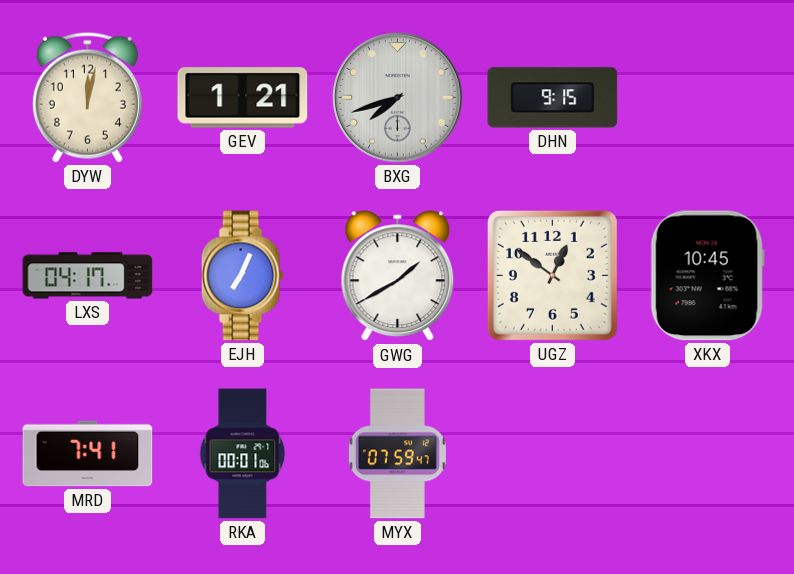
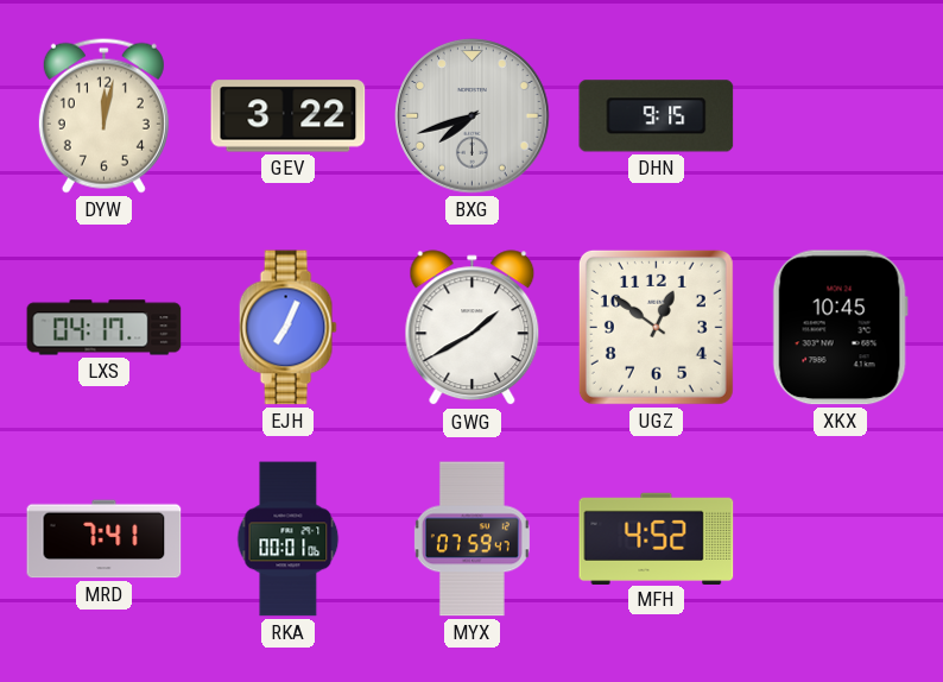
GEV: 1:21 -> 3:22
MFH: none -> 4:52
